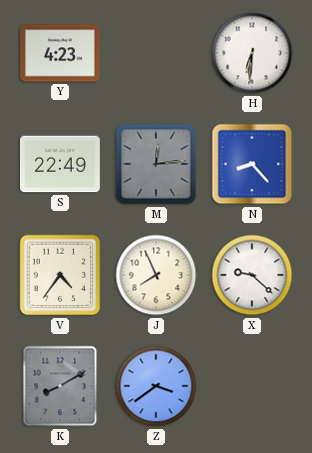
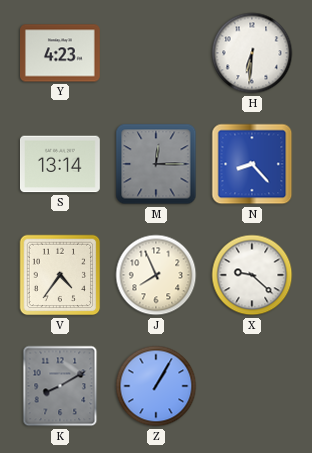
S: 22:49 -> 13:14
M: 12:14 -> 12:15
Z: 3:39 -> 1:05
